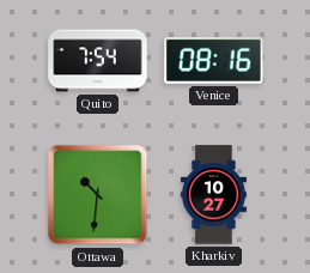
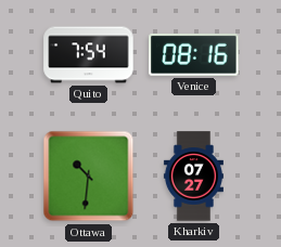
Kharkiv: 10:27 -> 07:27
